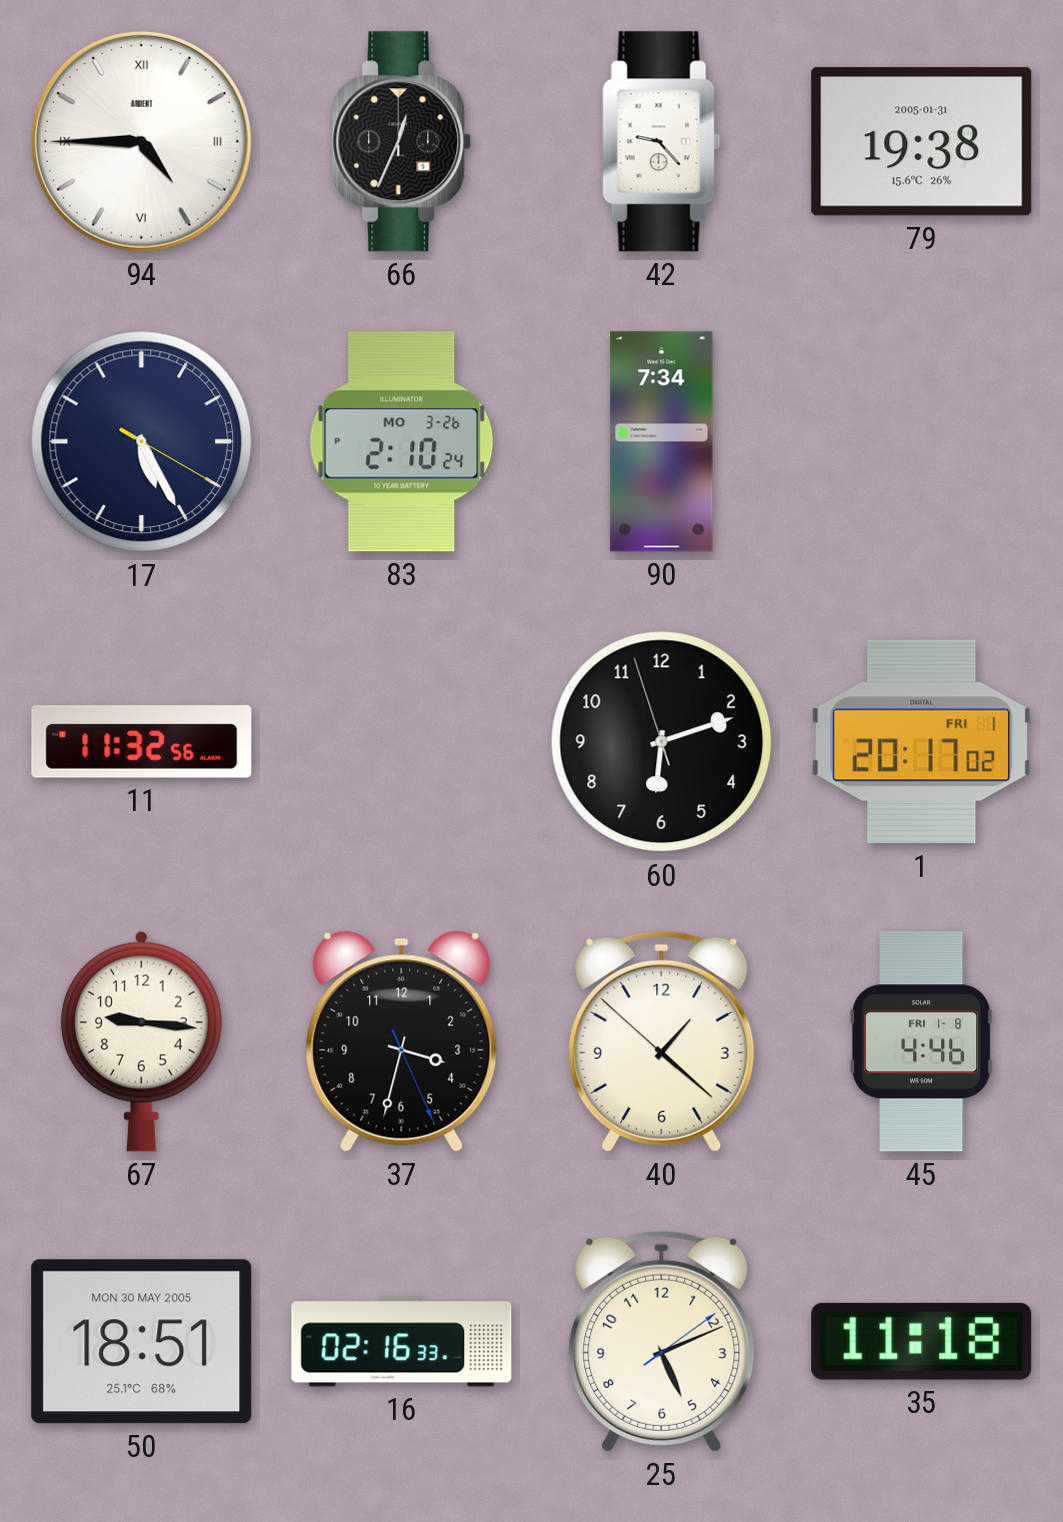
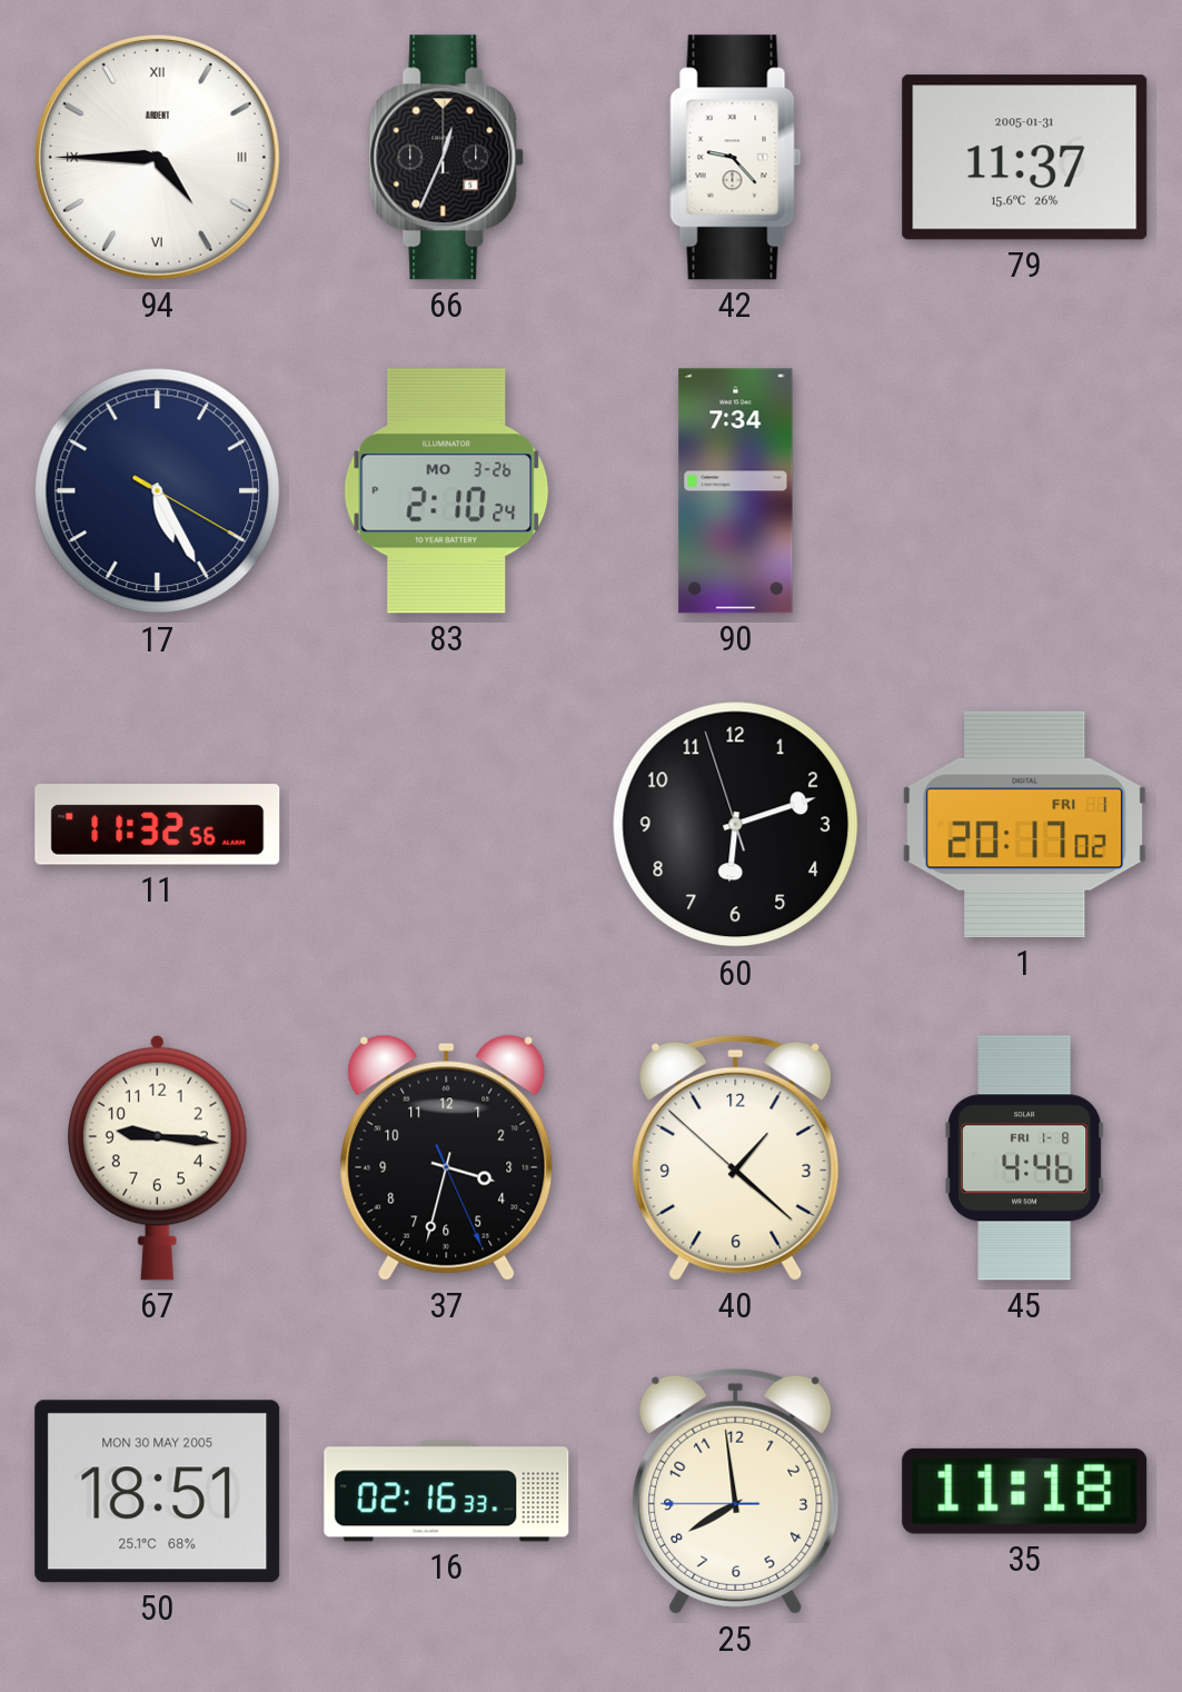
79: 19:38 -> 11:37
25: 5:11 -> 7:58
